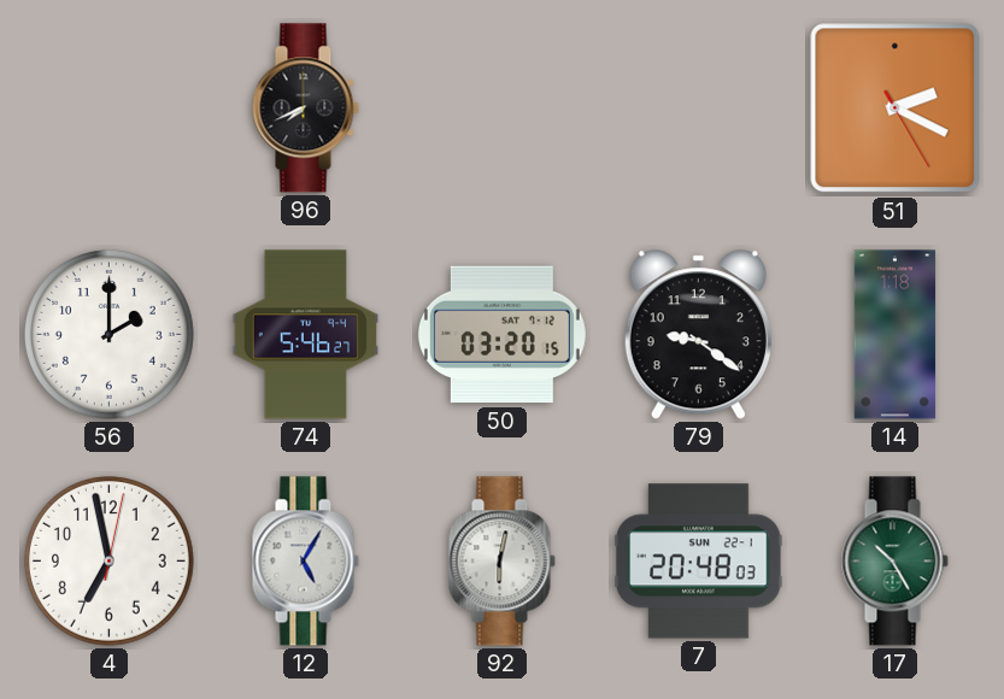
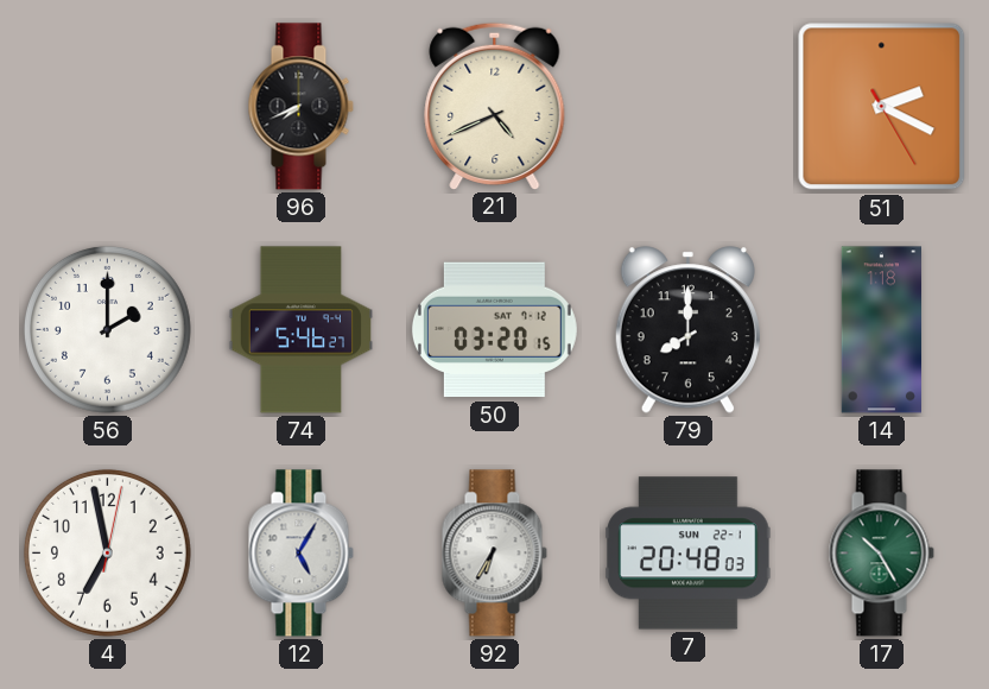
21: none -> 4:41
79: 9:21 -> 8:00
92: 6:02 -> 6:35
